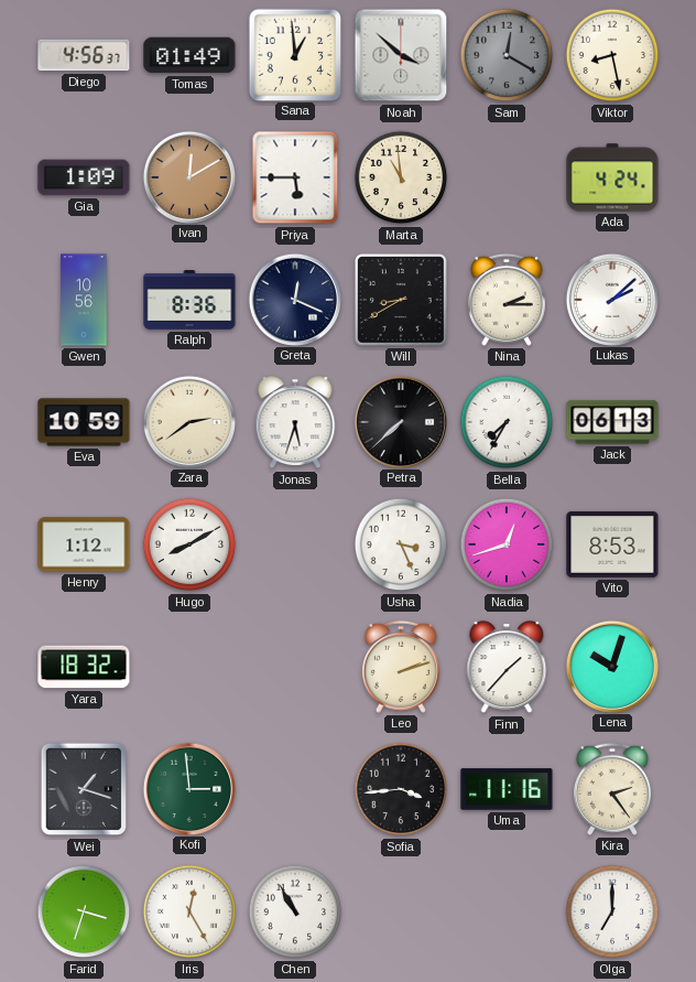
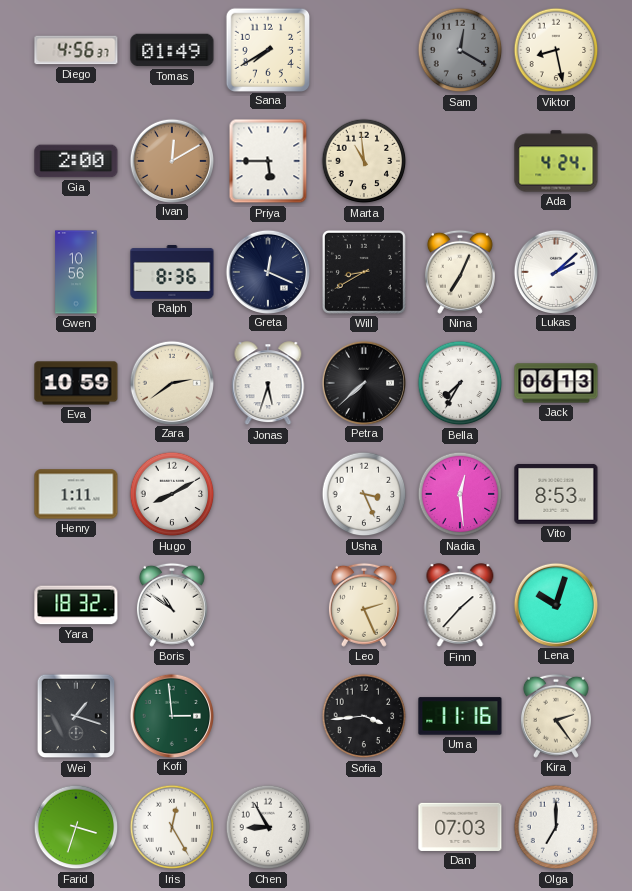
Sana: 12:59 -> 7:40
Noah: 3:52 -> none
Gia: 1:09 -> 2:00
Nina: 2:15 -> 7:04
Henry: 1:12 -> 1:11
Nadia: 12:42 -> 12:29
Boris: none -> 10:51
Leo: 2:12 -> 2:26
Chen: 10:55 -> 8:55
Dan: none -> 07:03
